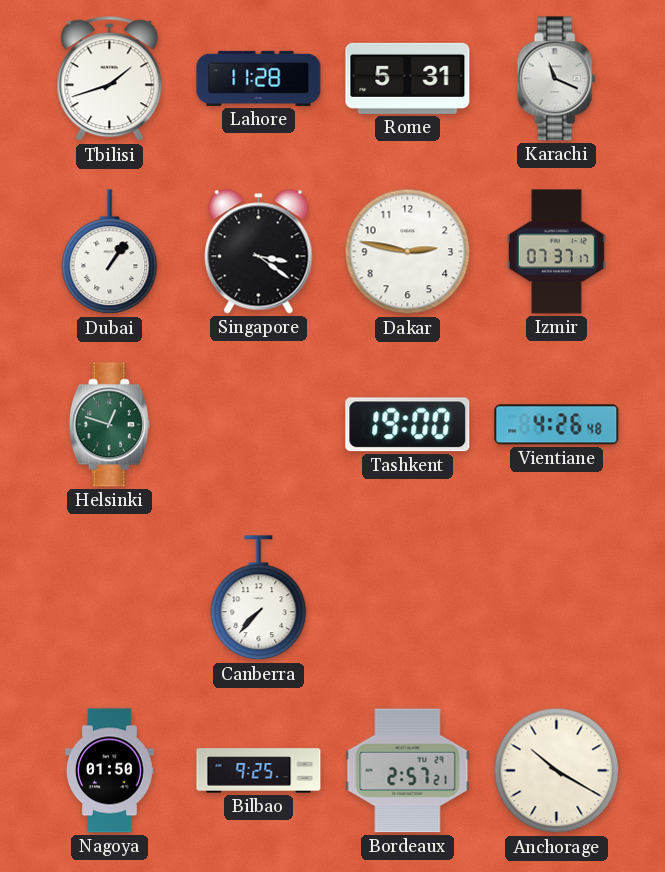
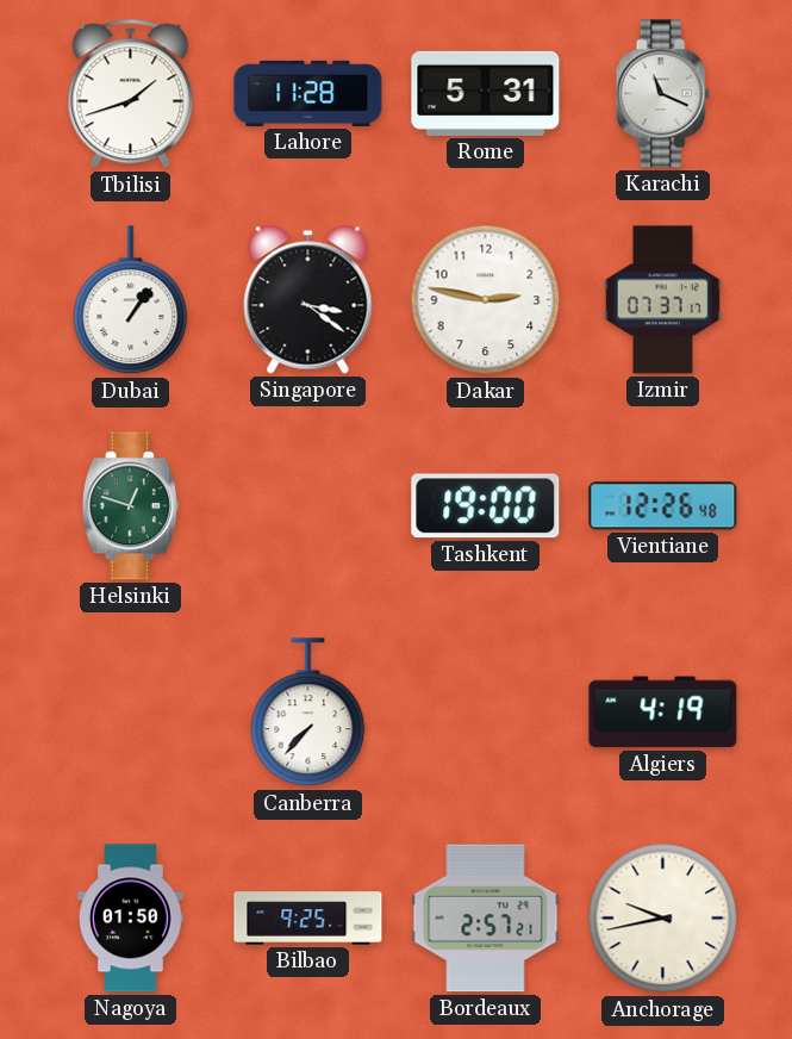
Vientiane: 4:26 -> 12:26
Algiers: none -> 4:19
Anchorage: 10:20 -> 9:43
